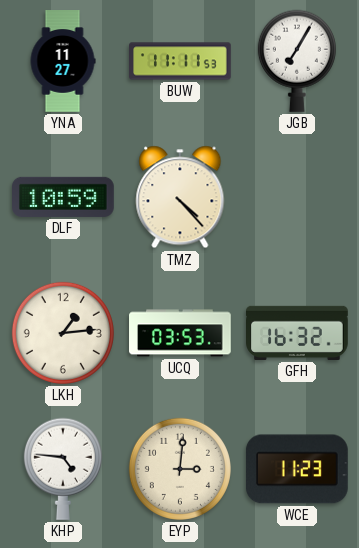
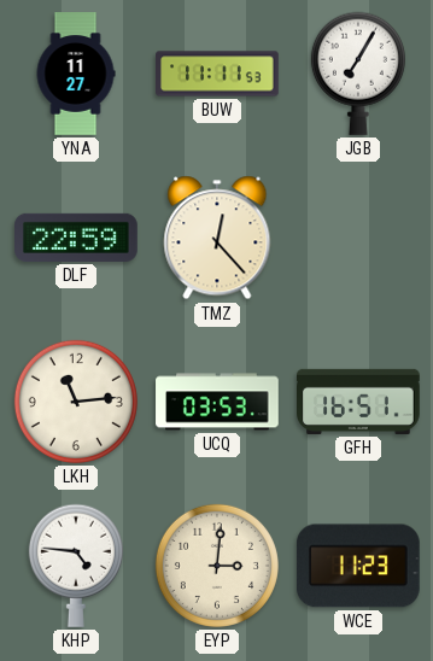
DLF: 10:59 -> 22:59
TMZ: 4:23 -> 12:23
LKH: 1:14 -> 11:14
GFH: 16:32 -> 16:51
